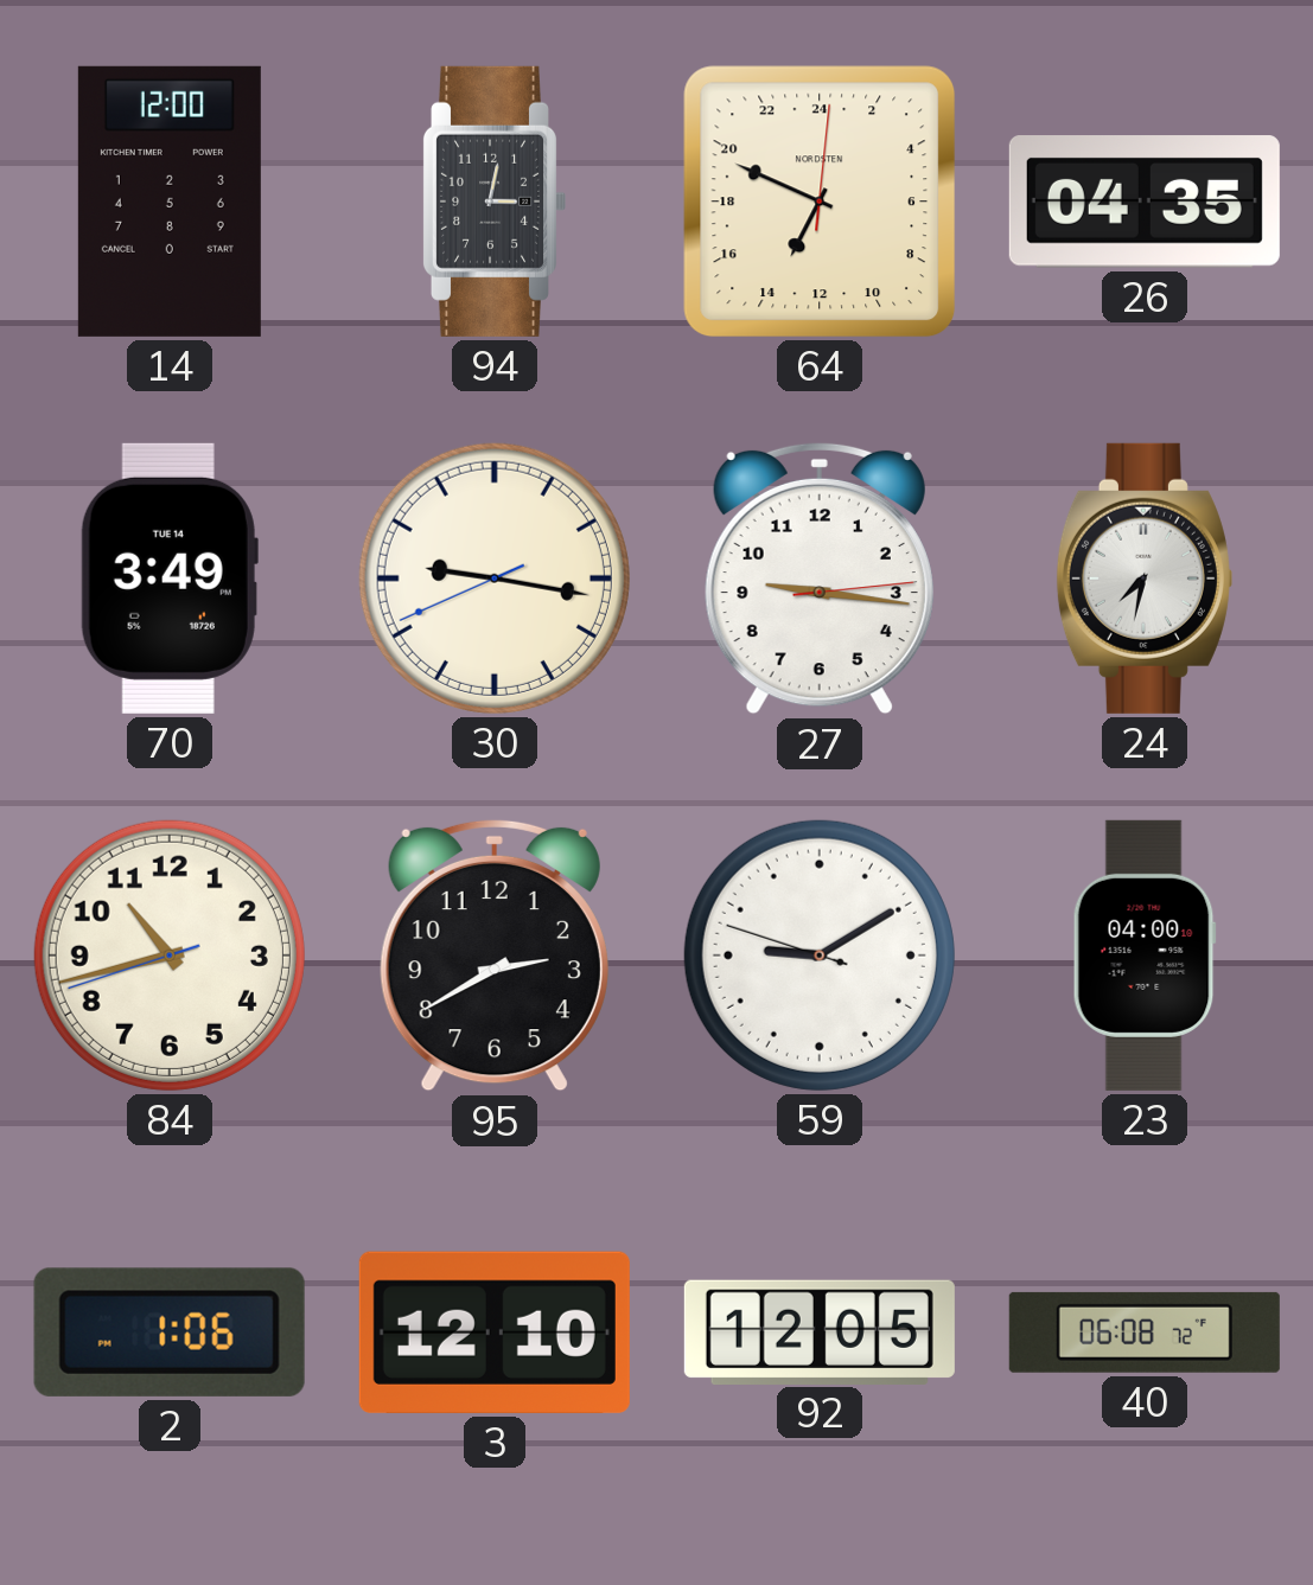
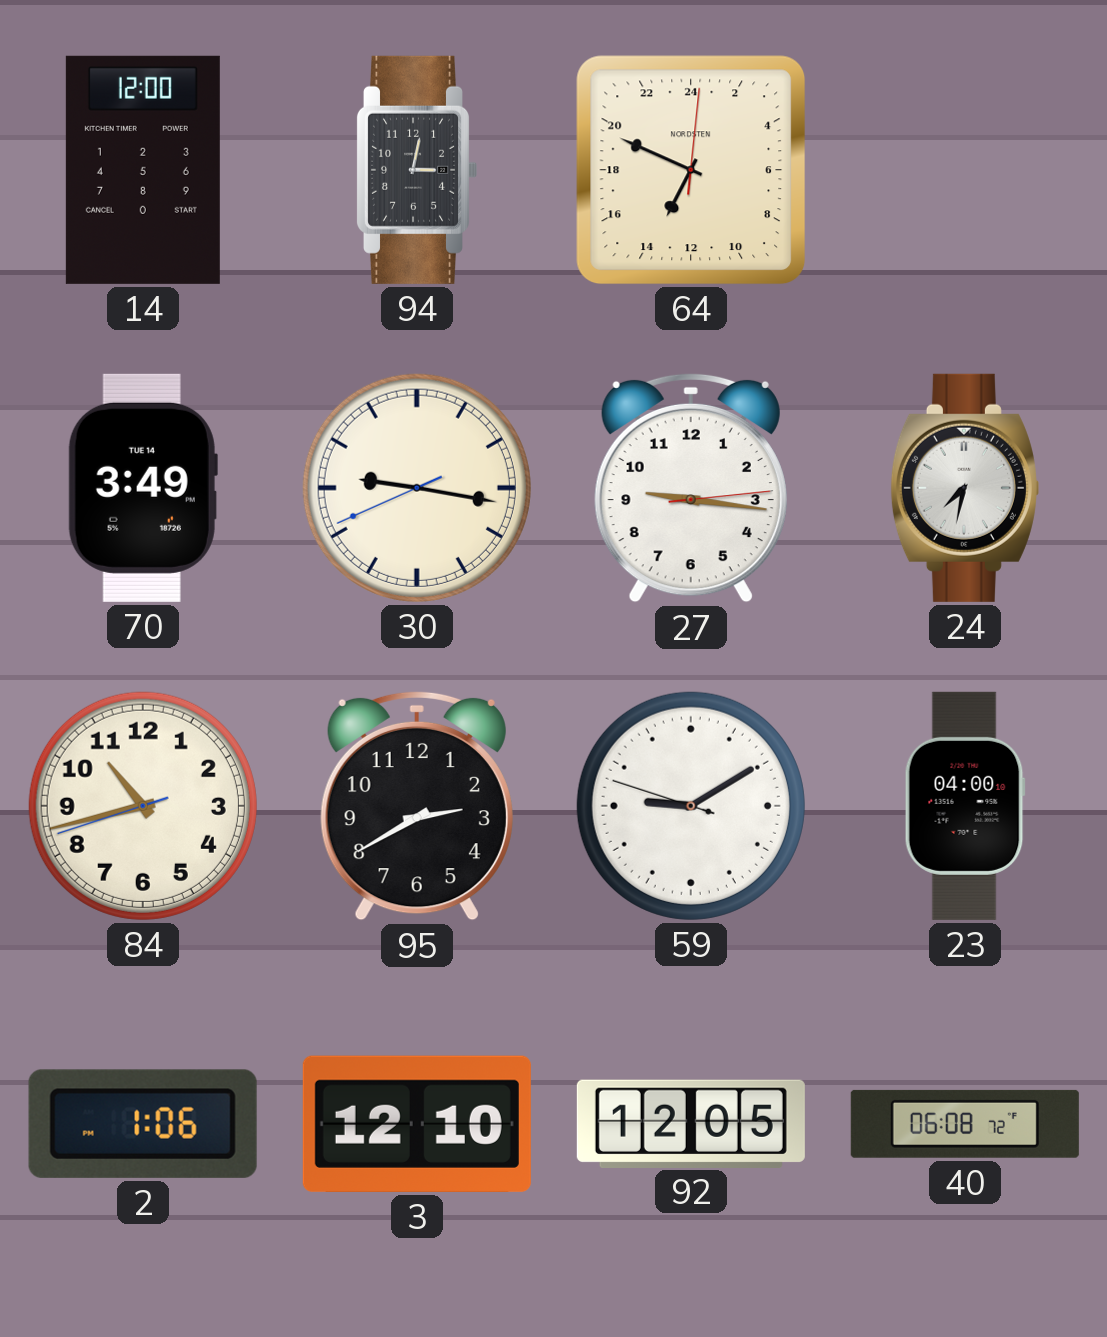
26: 04:35 -> none
